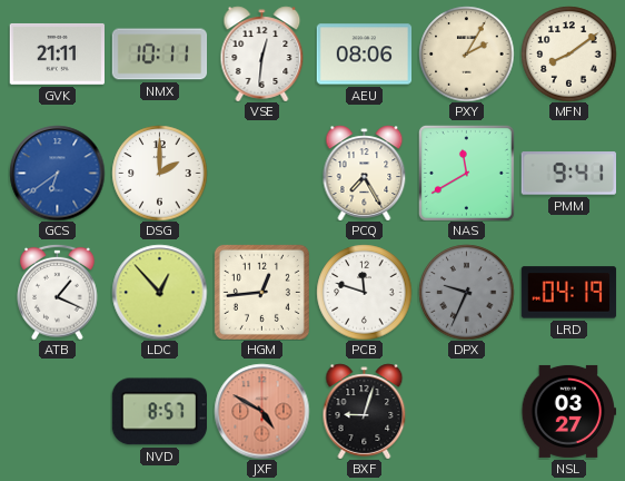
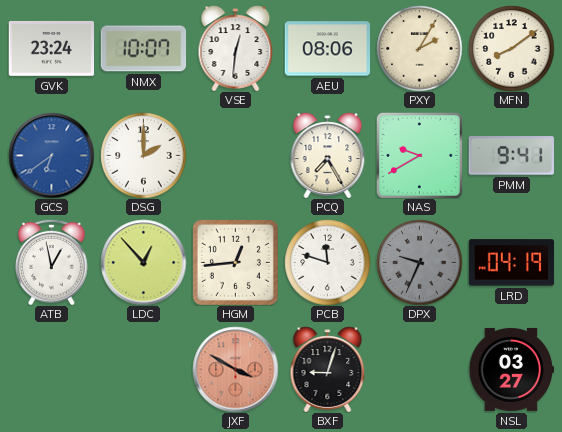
GVK: 21:11 -> 23:24
NMX: 10:11 -> 10:07
NAS: 11:40 -> 9:40
ATB: 1:19 -> 12:58
NVD: 8:57 -> none
JXF: 4:50 -> 3:50
